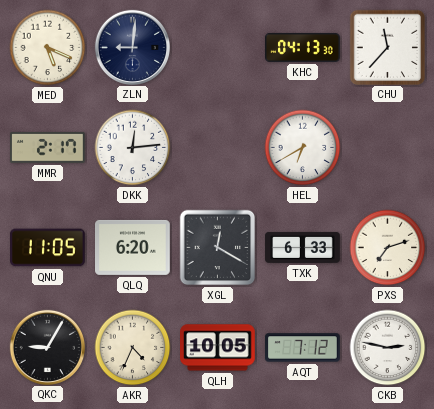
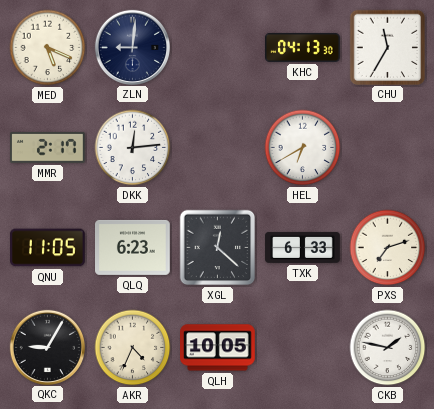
CHU: 11:37 -> 11:35
QLQ: 6:20 -> 6:23
XGL: 12:20 -> 12:22
AQT: 7:12 -> none
CKB: 2:47 -> 1:47
